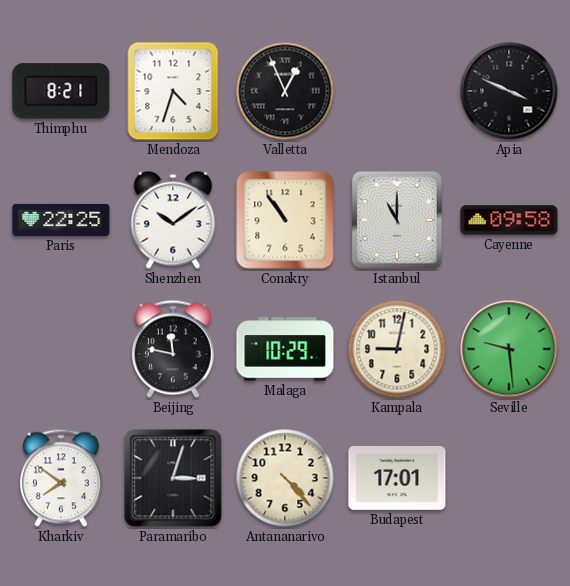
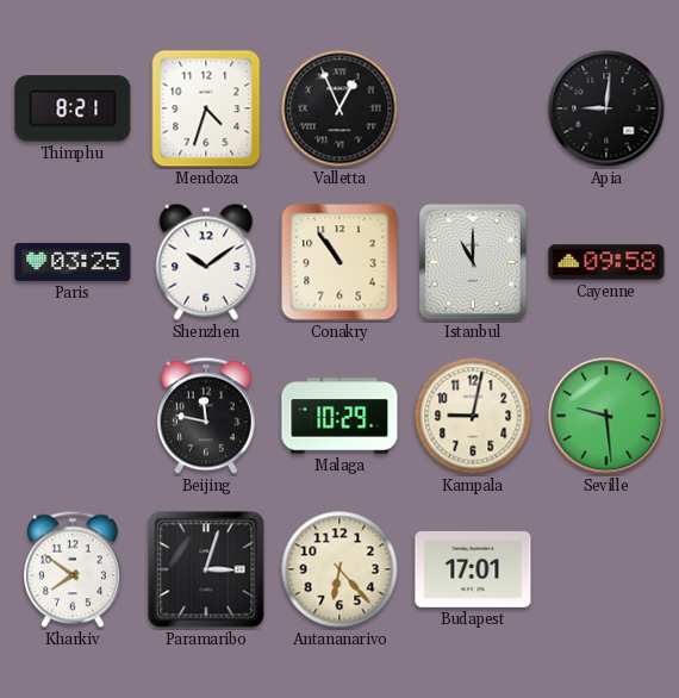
Apia: 3:49 -> 9:01
Paris: 22:25 -> 03:25
Antananarivo: 4:23 -> 6:23
